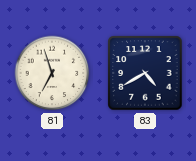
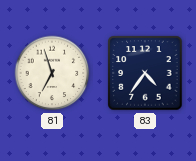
83: 4:40 -> 4:36
